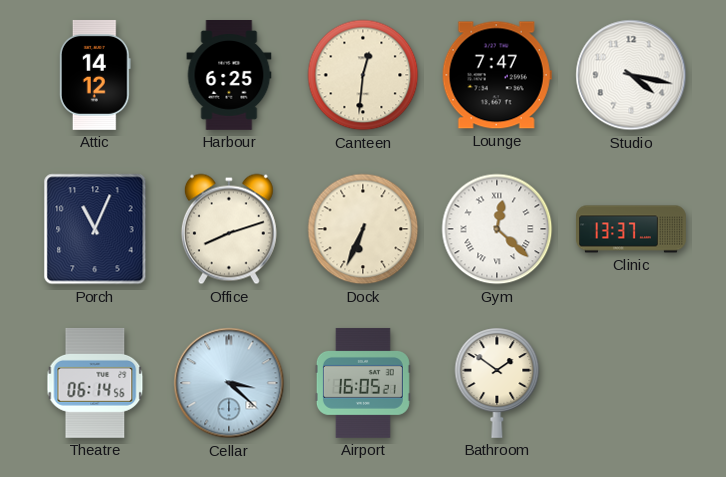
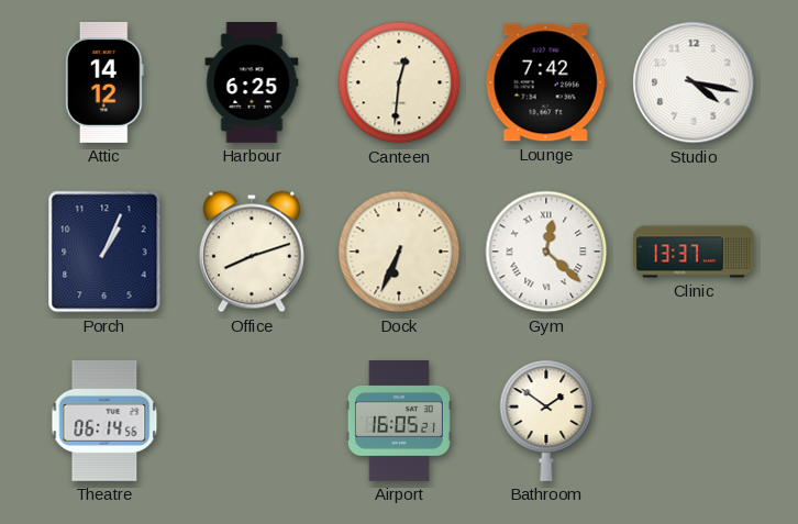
Lounge: 7:47 -> 7:42
Porch: 11:04 -> 1:04
Cellar: 3:22 -> none
